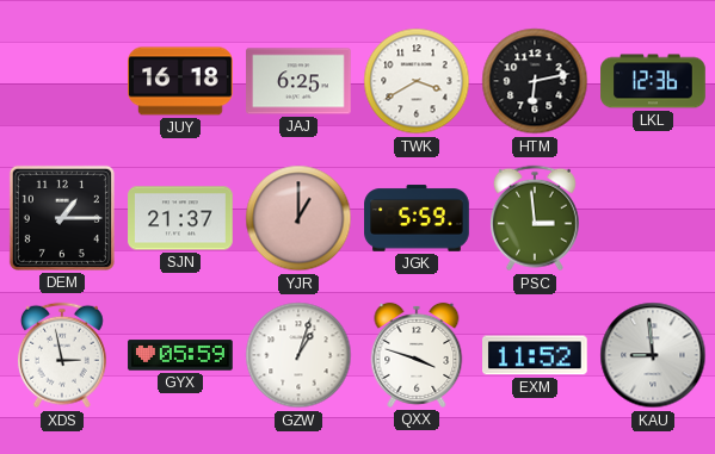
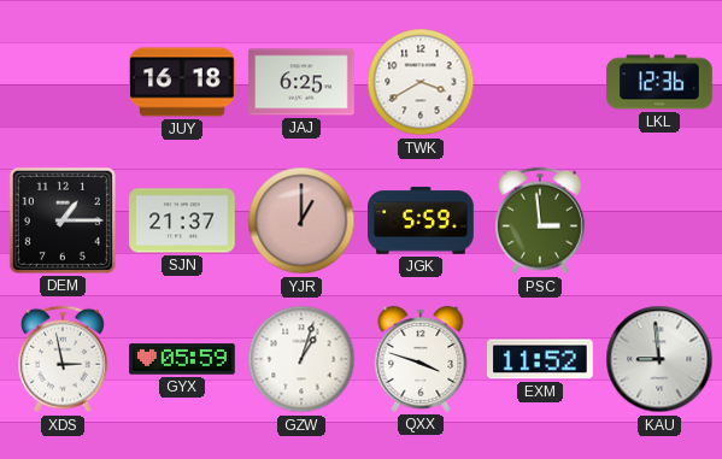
HTM: 6:13 -> none
